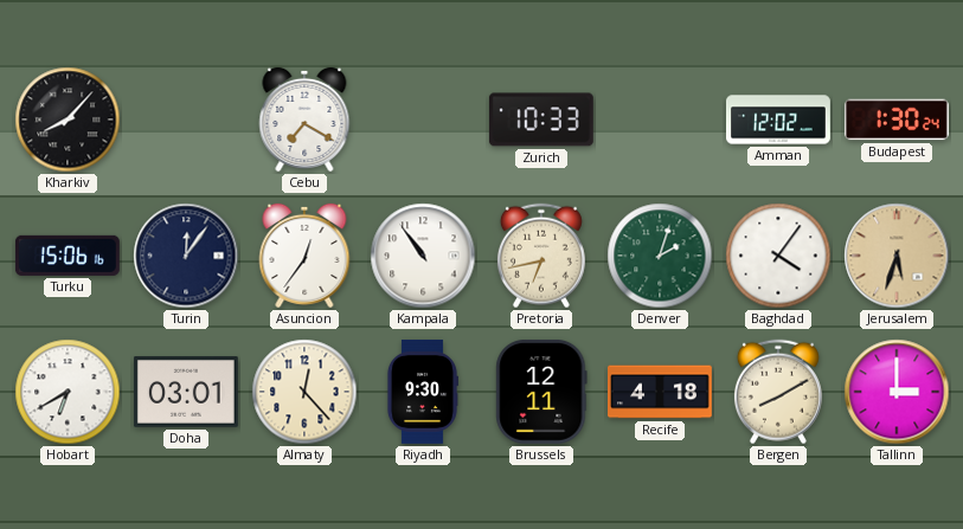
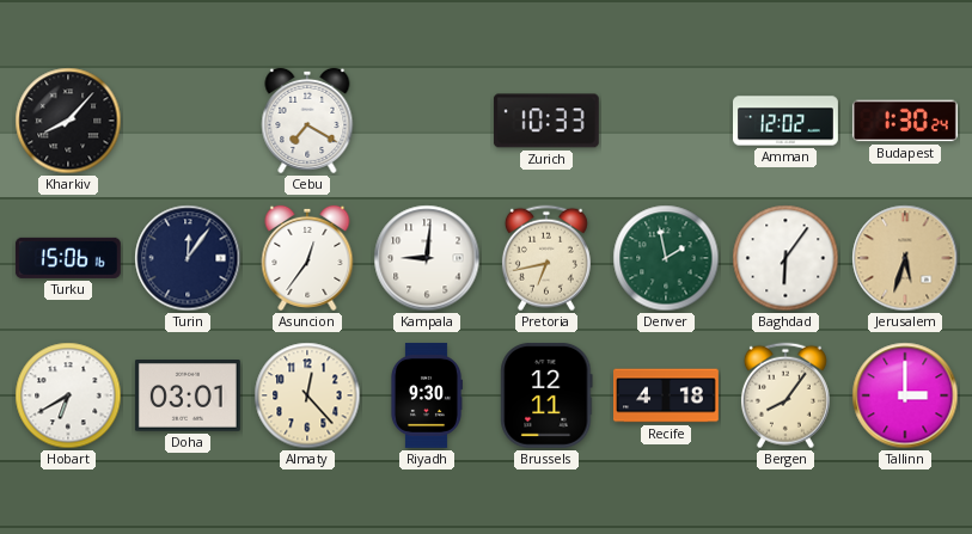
Kampala: 10:54 -> 9:01
Denver: 2:03 -> 1:58
Baghdad: 4:06 -> 6:06
Bergen: 8:10 -> 8:06
